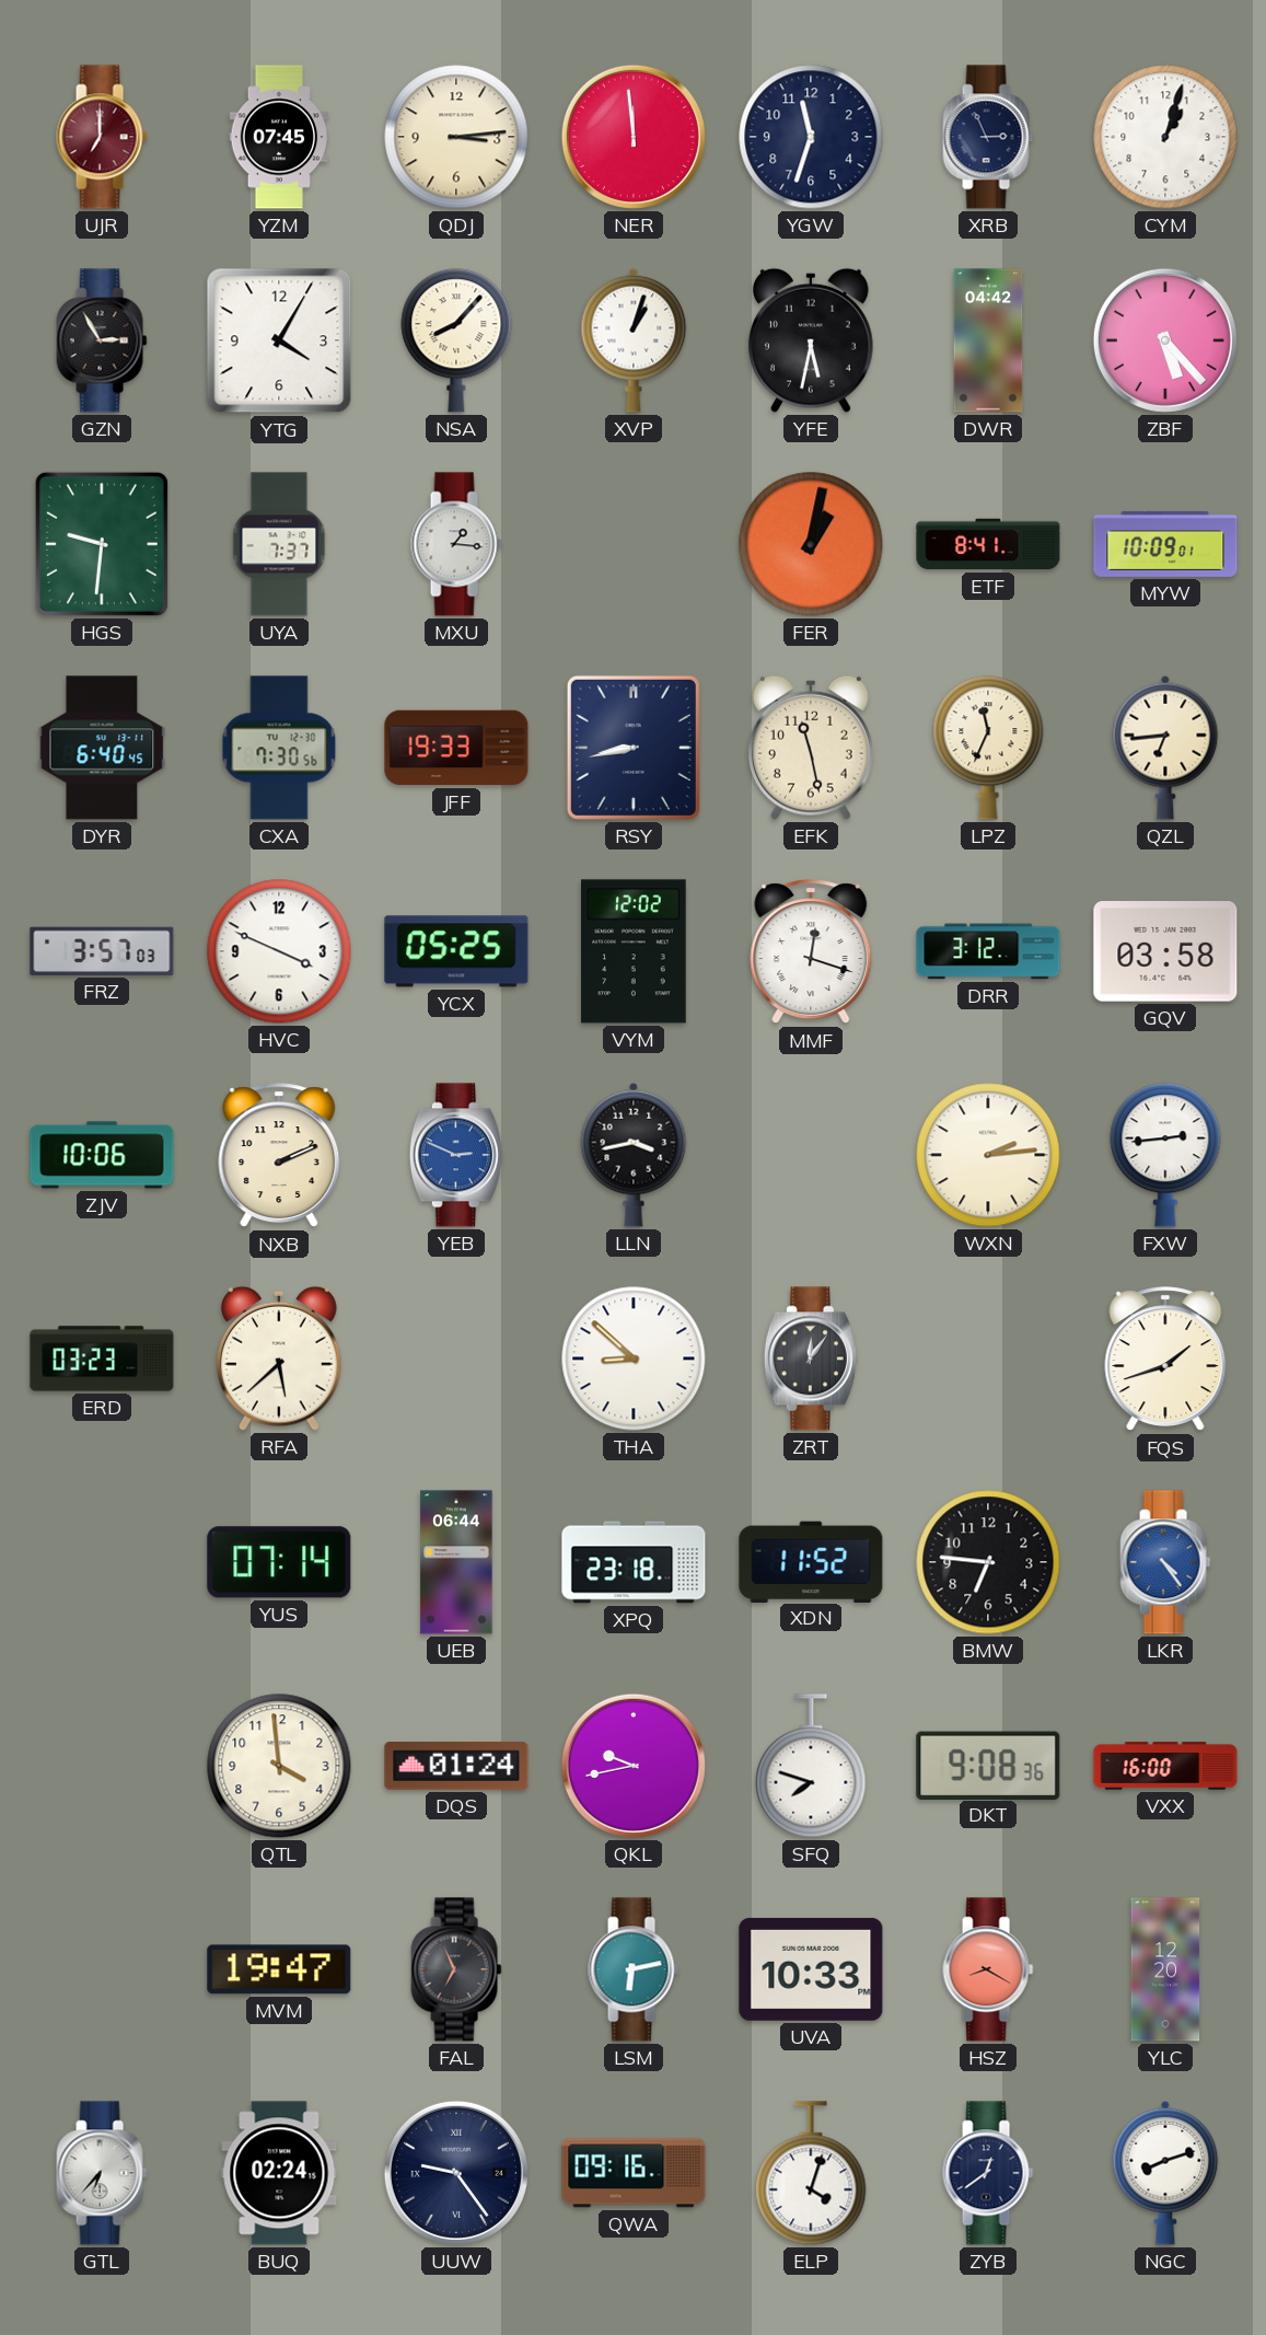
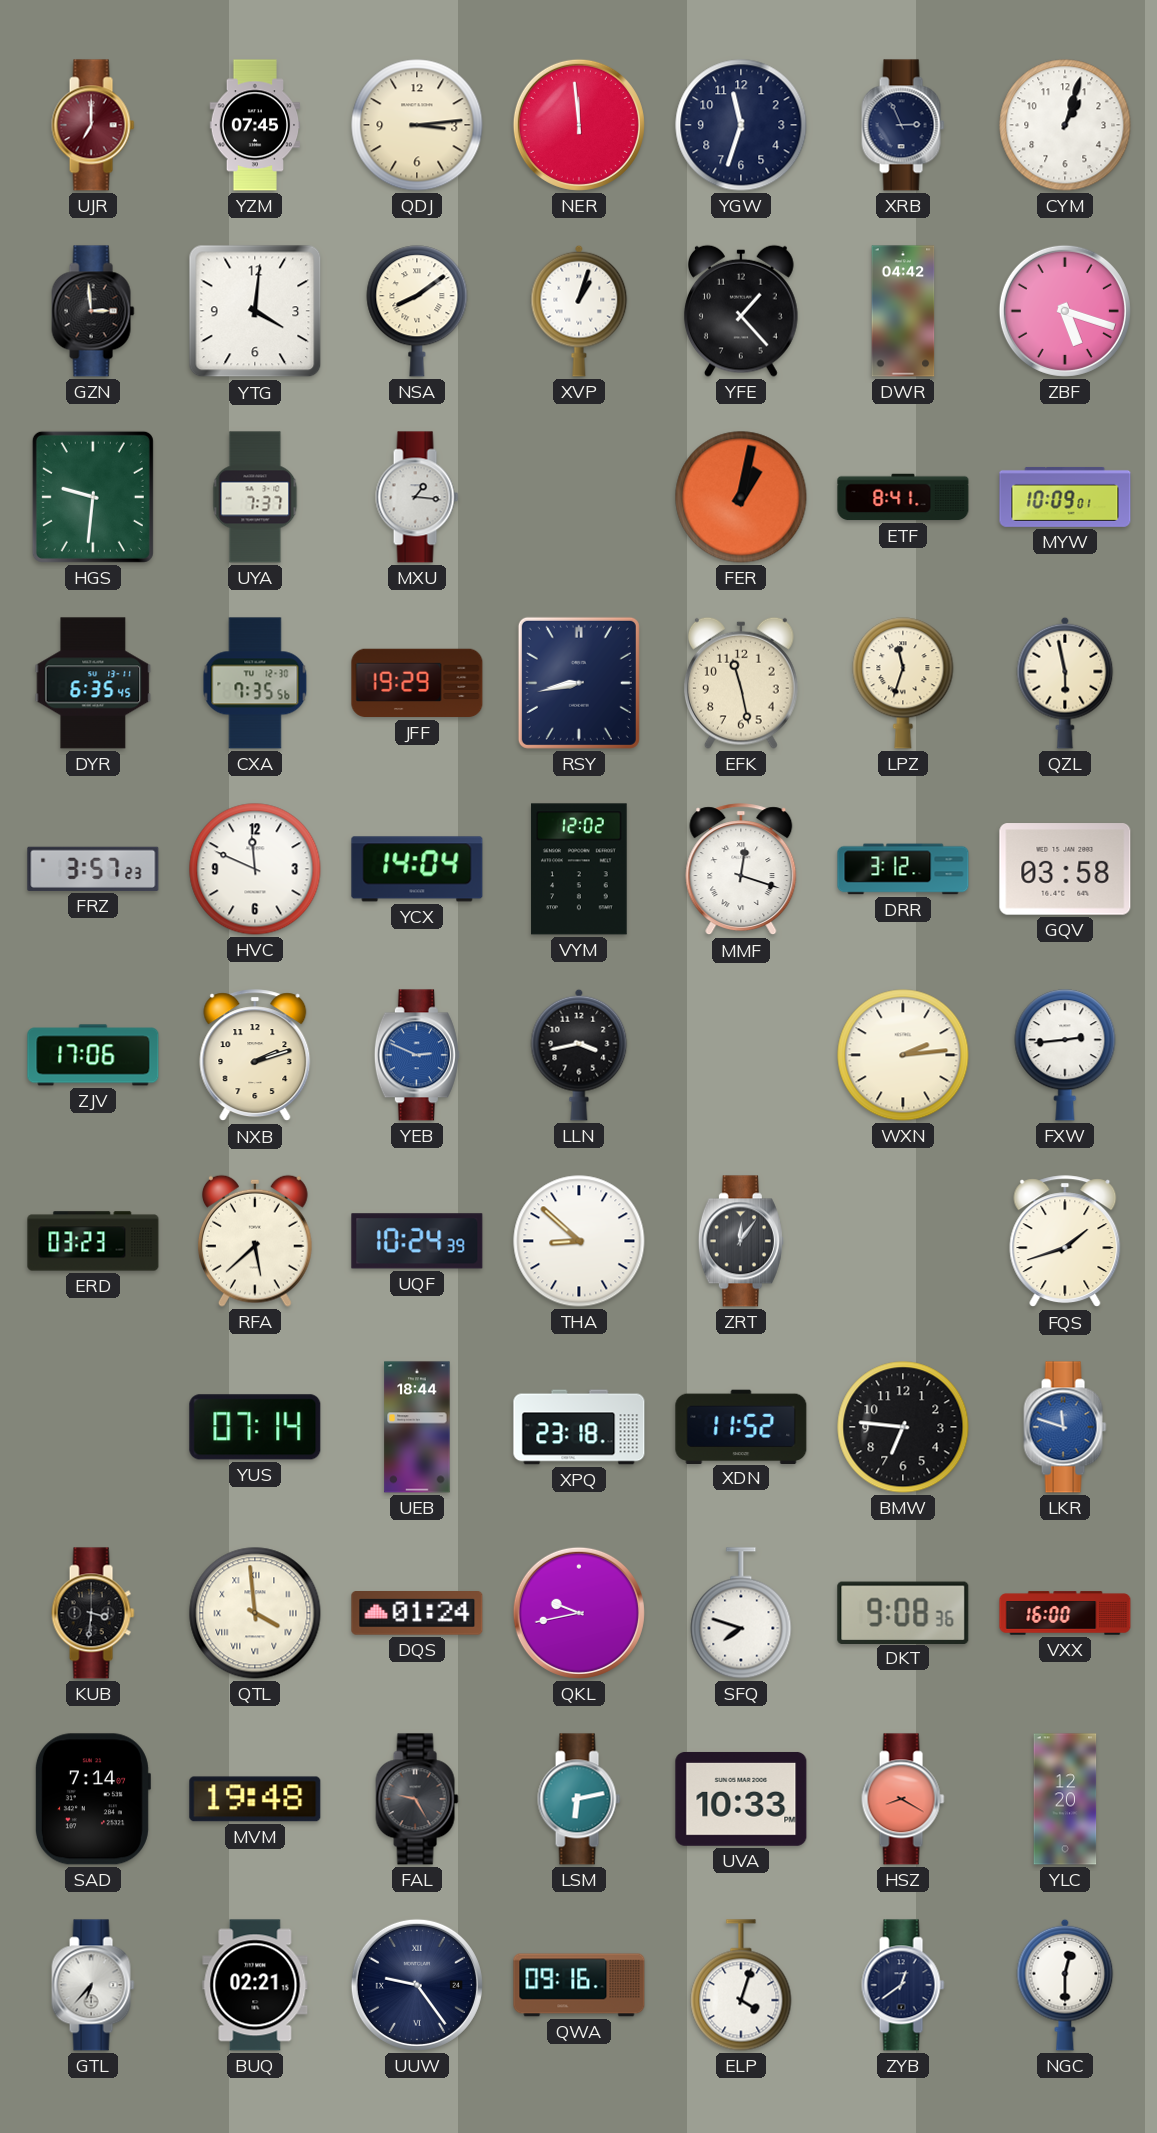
GZN: 2:55 -> 2:59
YTG: 4:05 -> 4:01
NSA: 8:07 -> 8:09
YFE: 5:32 -> 1:23
ZBF: 5:23 -> 5:18
DYR: 6:40 -> 6:35
CXA: 7:30 -> 7:35
JFF: 19:33 -> 19:29
LPZ: 11:34 -> 11:33
QZL: 6:44 -> 5:58
FRZ: 3:57:03 -> 3:57:23
HVC: 3:49 -> 11:49
YCX: 05:25 -> 14:04
ZJV: 10:06 -> 17:06
NXB: 2:11 -> 2:12
UQF: none -> 10:24
UEB: 06:44 -> 18:44
LKR: 4:24 -> 11:48
KUB: none -> 3:31
QTL numerals: Arabic -> Roman
SAD: none -> 7:14
MVM: 19:47 -> 19:48
FAL: 6:56 -> 9:25
BUQ: 02:24 -> 02:21
NGC: 8:12 -> 12:30
